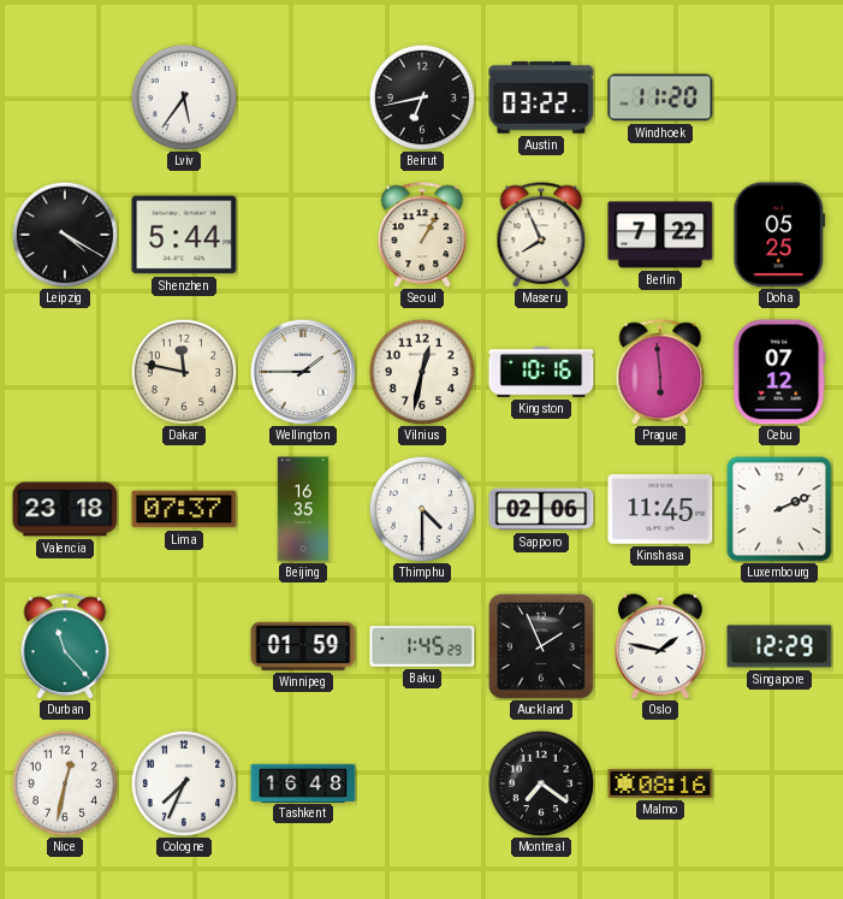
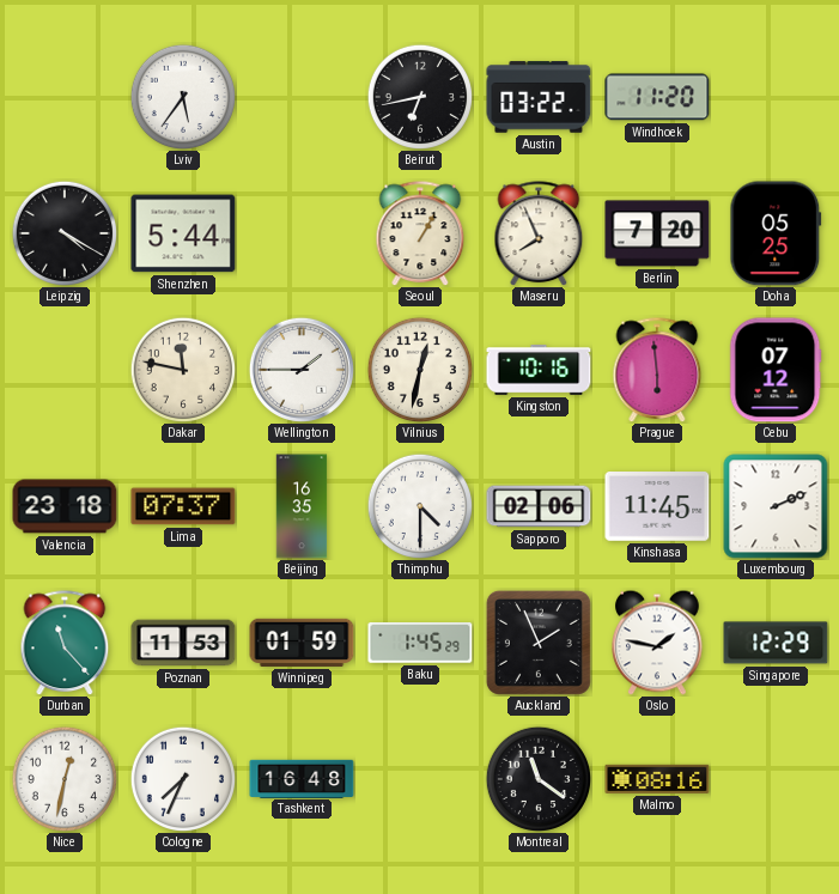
Berlin: 7:22 -> 7:20
Poznan: none -> 11:53
Montreal: 7:21 -> 11:21
